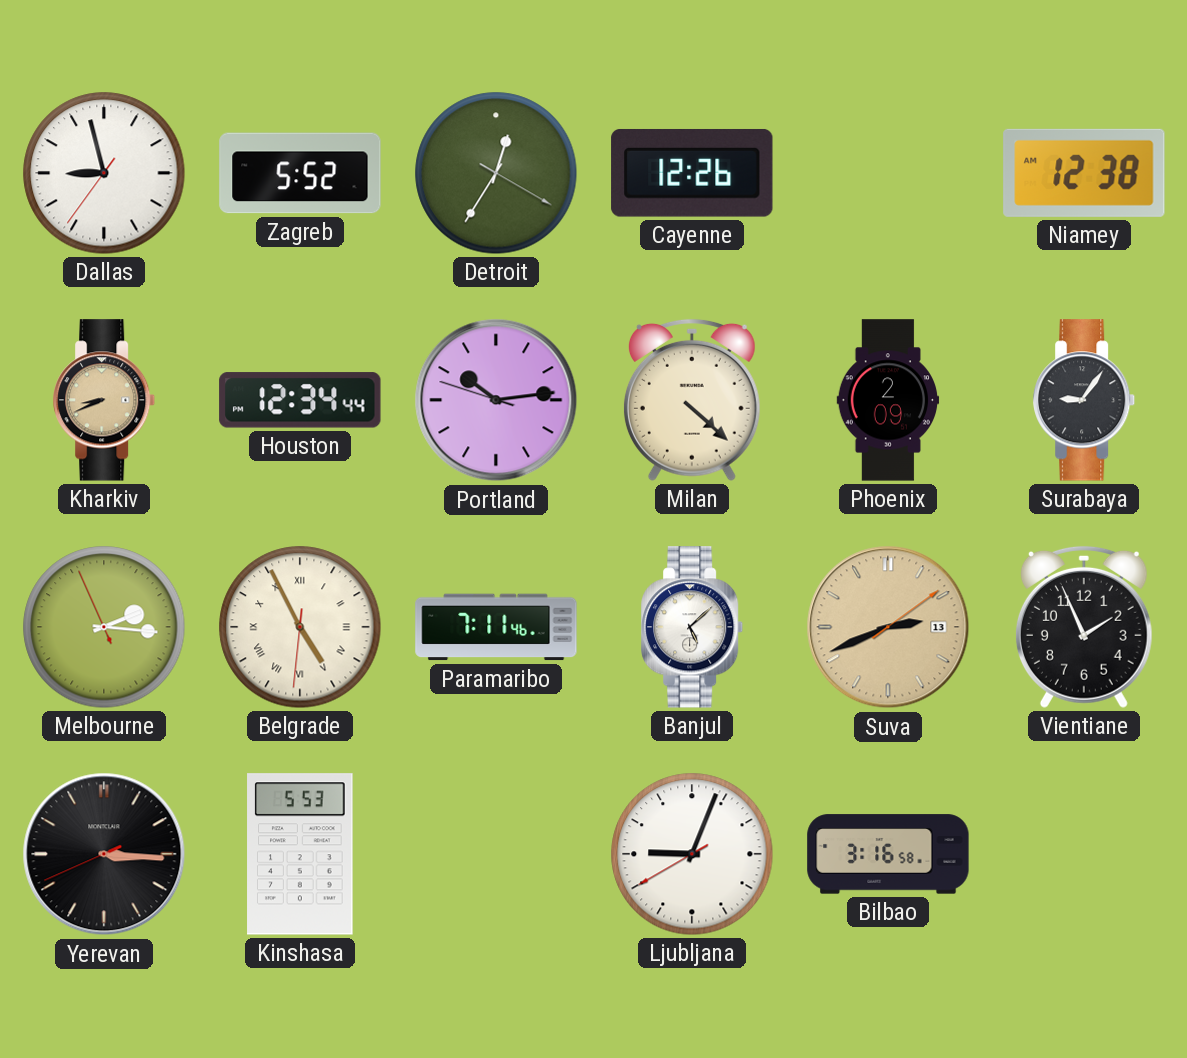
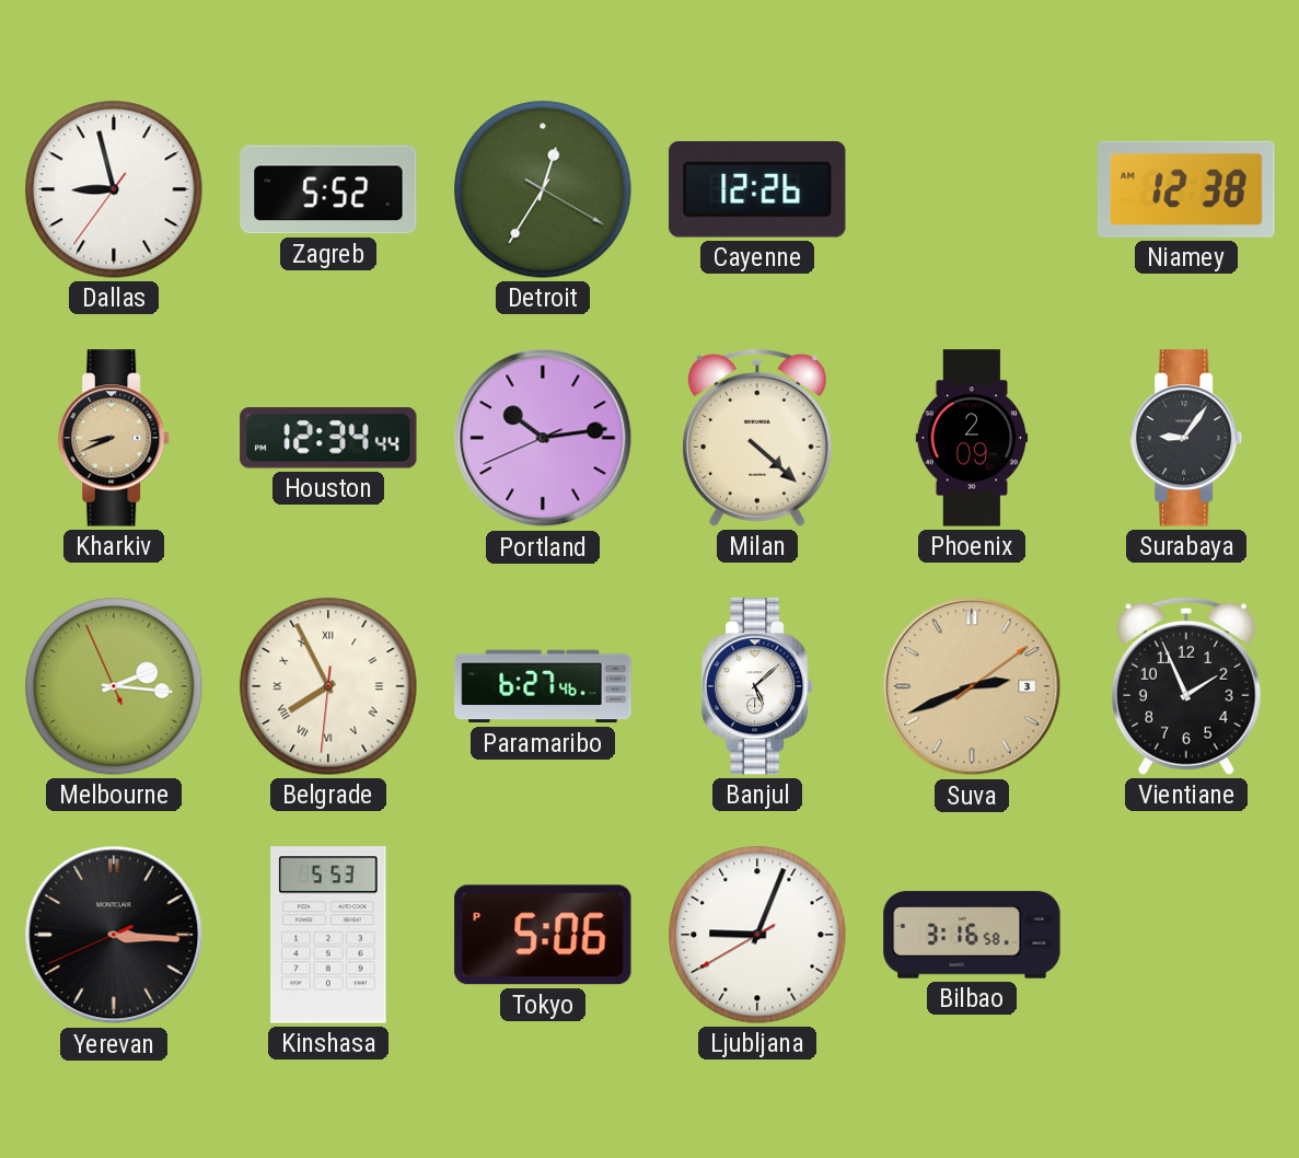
Portland: 10:13:48 -> 10:13:41
Belgrade: 4:55 -> 7:55
Paramaribo: 7:11 -> 6:27
Suva date: 13 -> 3
Tokyo: none -> 5:06
